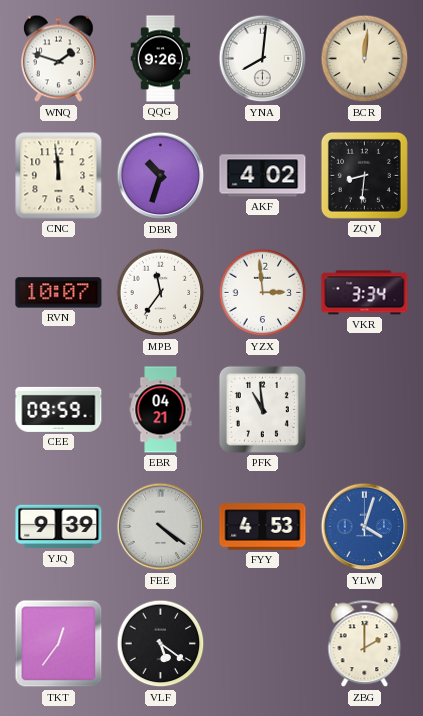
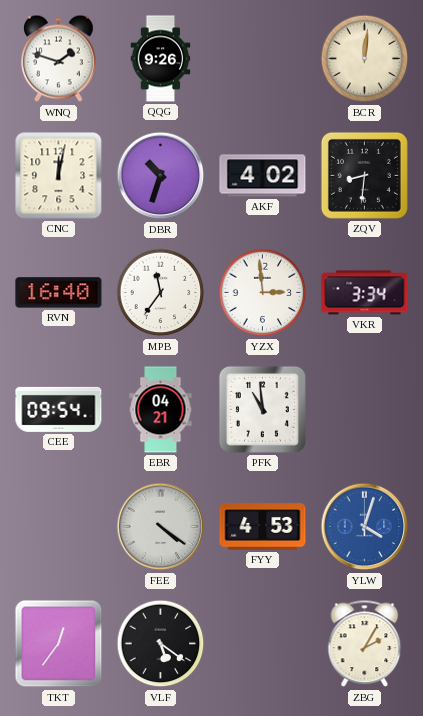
YNA: 8:01 -> none
CNC: 11:59 -> 12:02
RVN: 10:07 -> 16:40
CEE: 09:59 -> 09:54
YJQ: 9:39 -> none
ZBG: 2:00 -> 2:05
